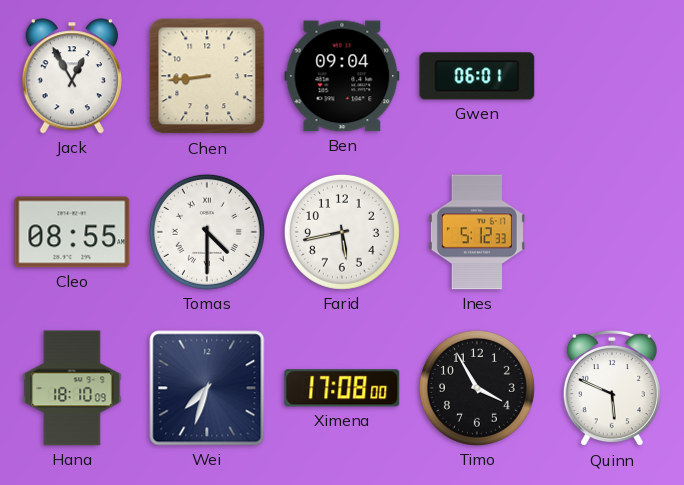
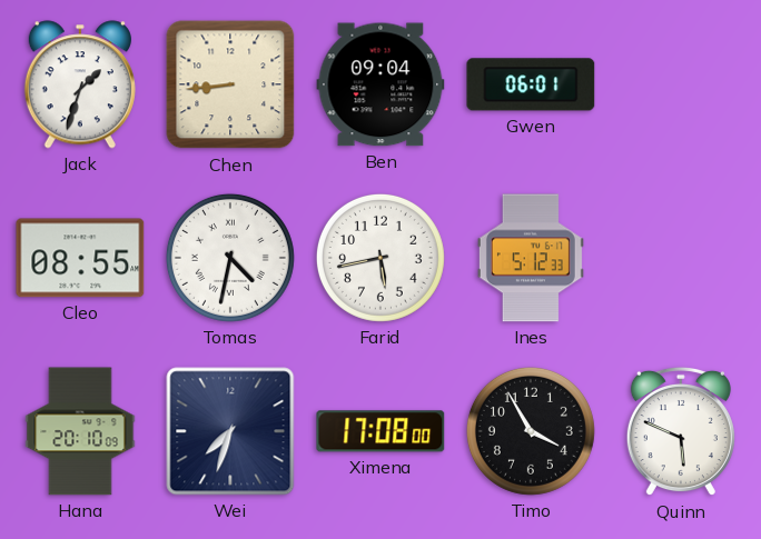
Jack: 12:55 -> 1:33
Tomas: 4:30 -> 4:32
Hana: 18:10 -> 20:10
